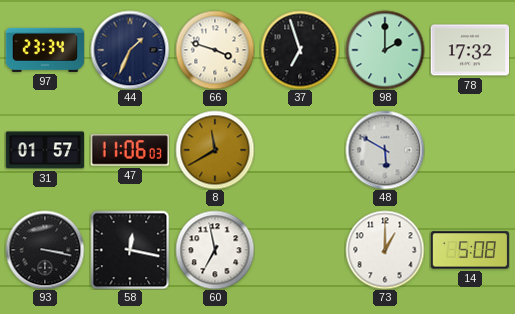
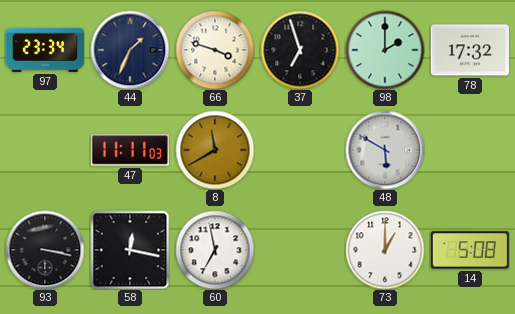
31: 01:57 -> none
47: 11:06 -> 11:11
